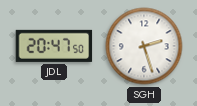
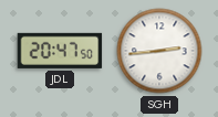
SGH: 2:27 -> 2:44
